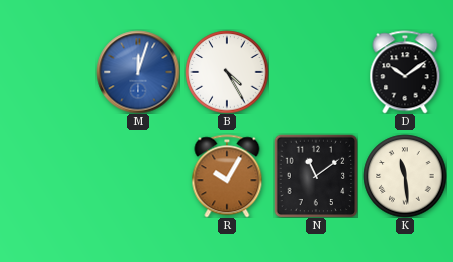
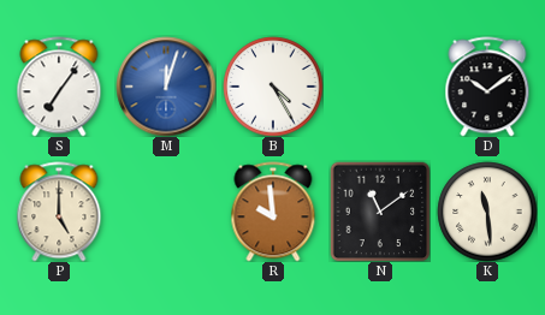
S: none -> 7:06
P: none -> 5:00
R: 10:05 -> 9:59
